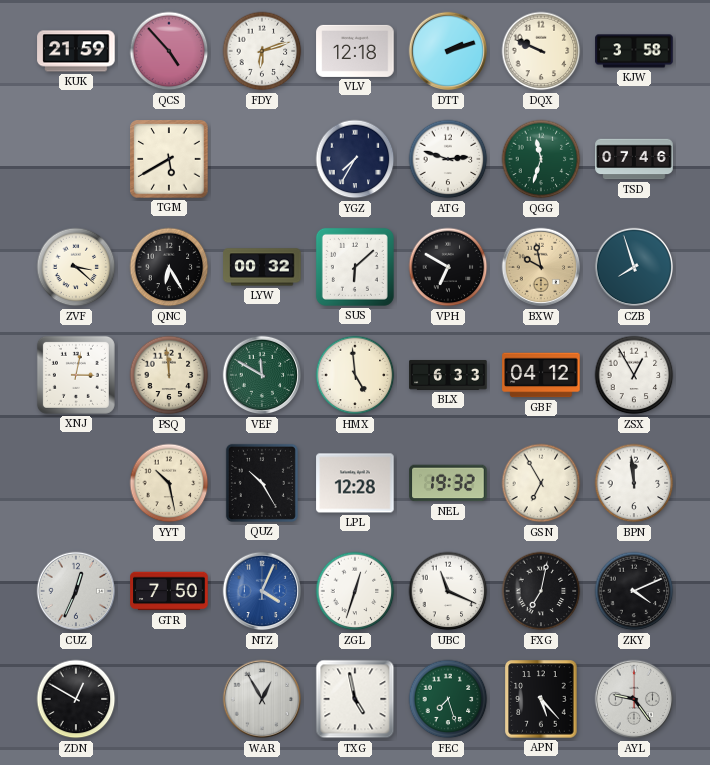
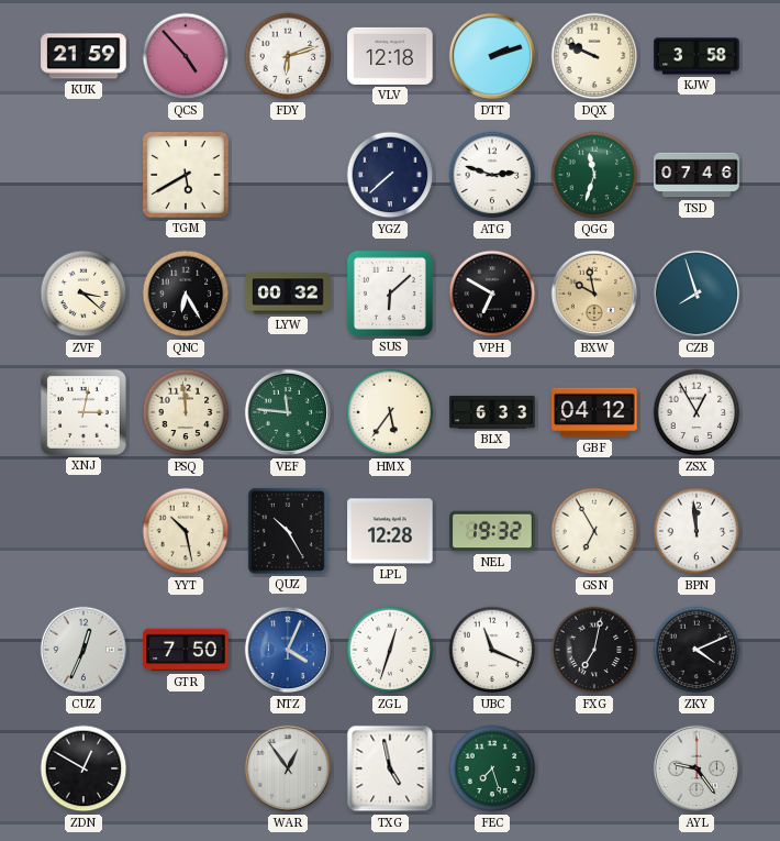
YGZ: 7:35 -> 7:38
VEF: 11:50 -> 11:46
HMX: 4:59 -> 5:36
WAR: 12:55 -> 12:54
APN: 5:23 -> none
